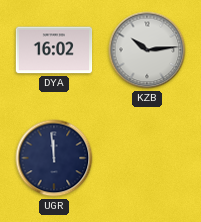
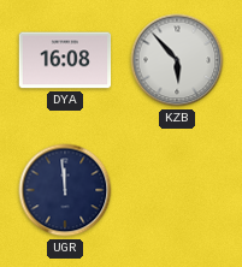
DYA: 16:02 -> 16:08
KZB: 10:14 -> 5:53
